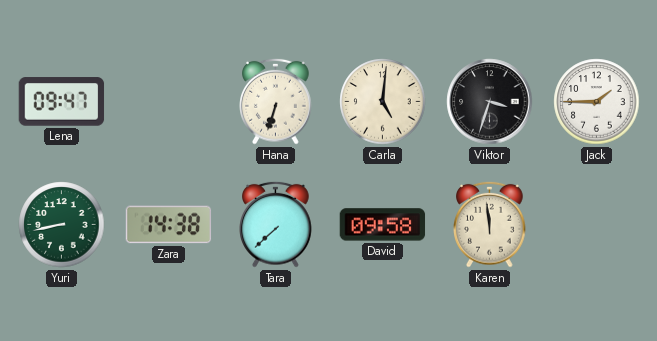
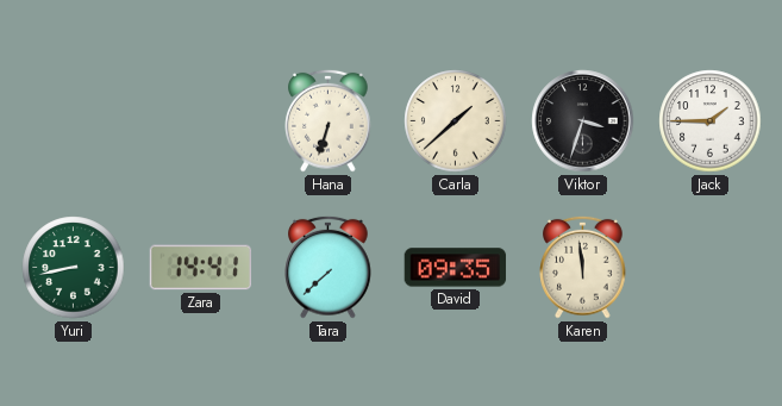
Lena: 09:47 -> none
Carla: 5:01 -> 1:38
Zara: 14:38 -> 14:41
David: 09:58 -> 09:35
